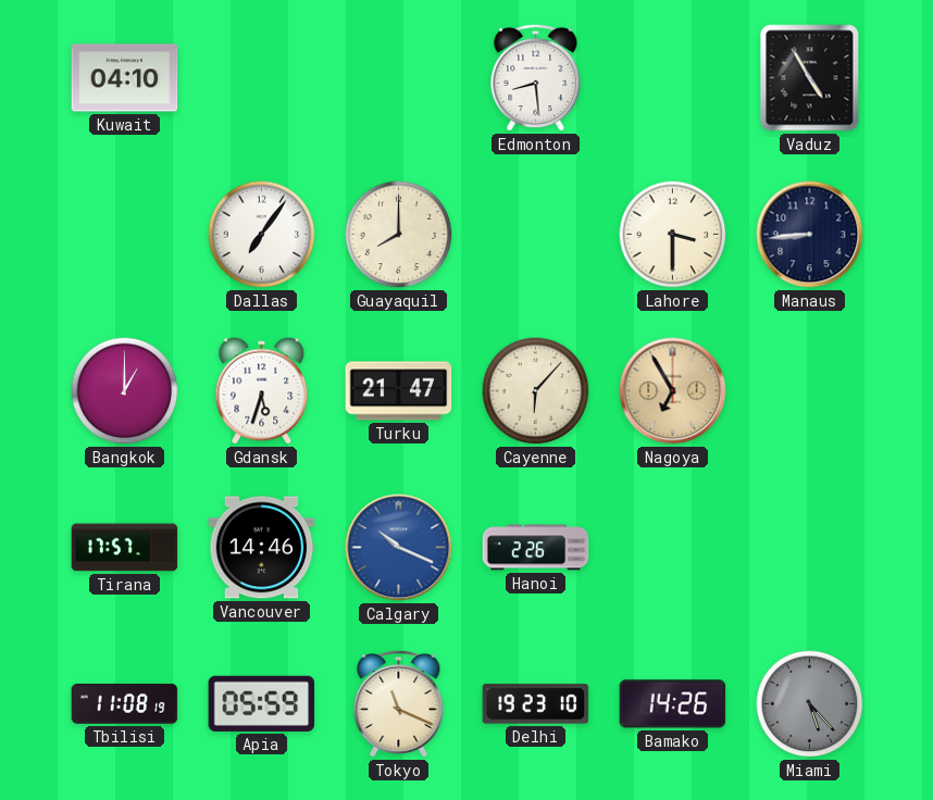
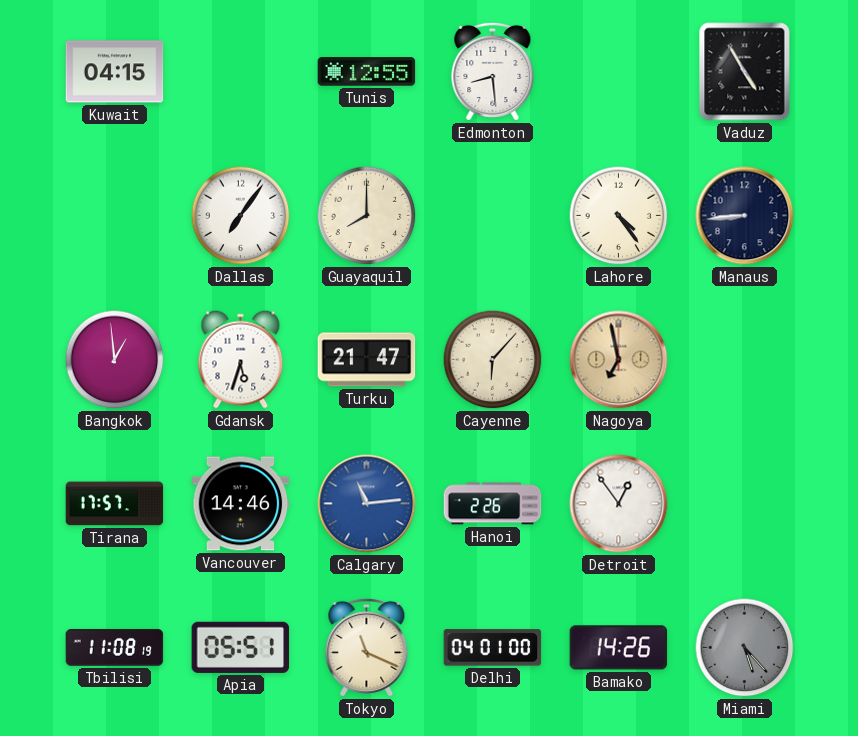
Kuwait: 04:10 -> 04:15
Tunis: none -> 12:55
Lahore: 3:30 -> 4:24
Bangkok: 1:00 -> 12:59
Nagoya: 6:55 -> 6:58
Calgary: 10:19 -> 11:14
Detroit: none -> 12:54
Apia: 05:59 -> 05:51
Delhi: 19:23 -> 04:01
